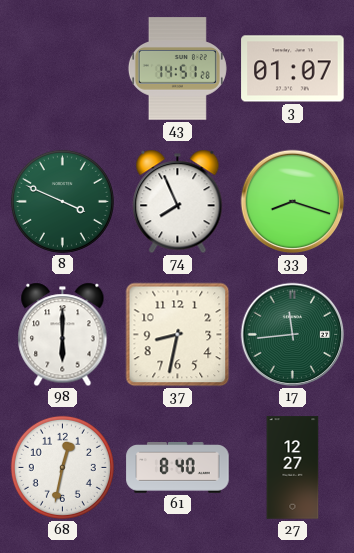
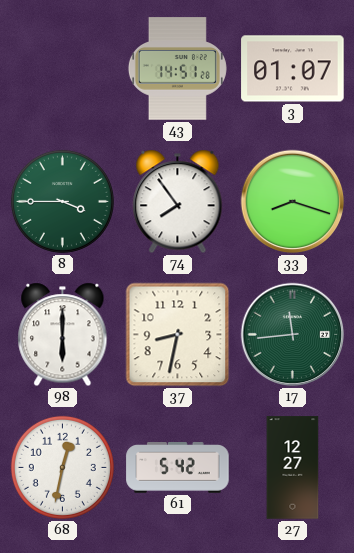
8: 3:49 -> 3:45
74: 7:56 -> 7:54
61: 8:40 -> 5:42
